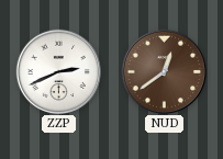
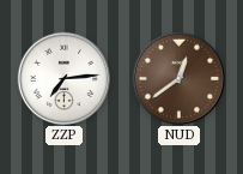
ZZP: 2:41 -> 7:14
